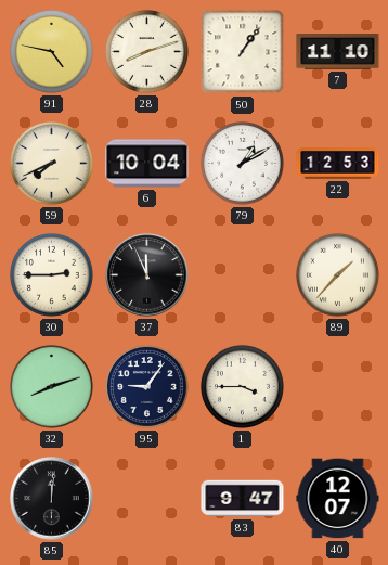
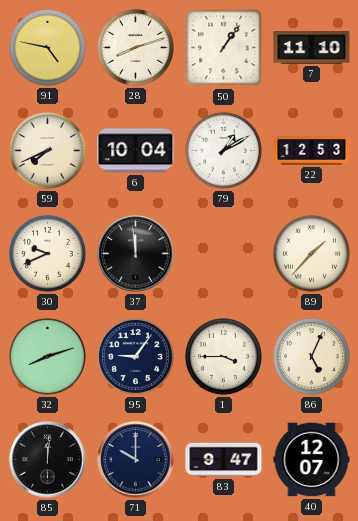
30: 2:45 -> 9:41
37: 11:56 -> 11:59
86: none -> 5:04
71: none -> 10:00
